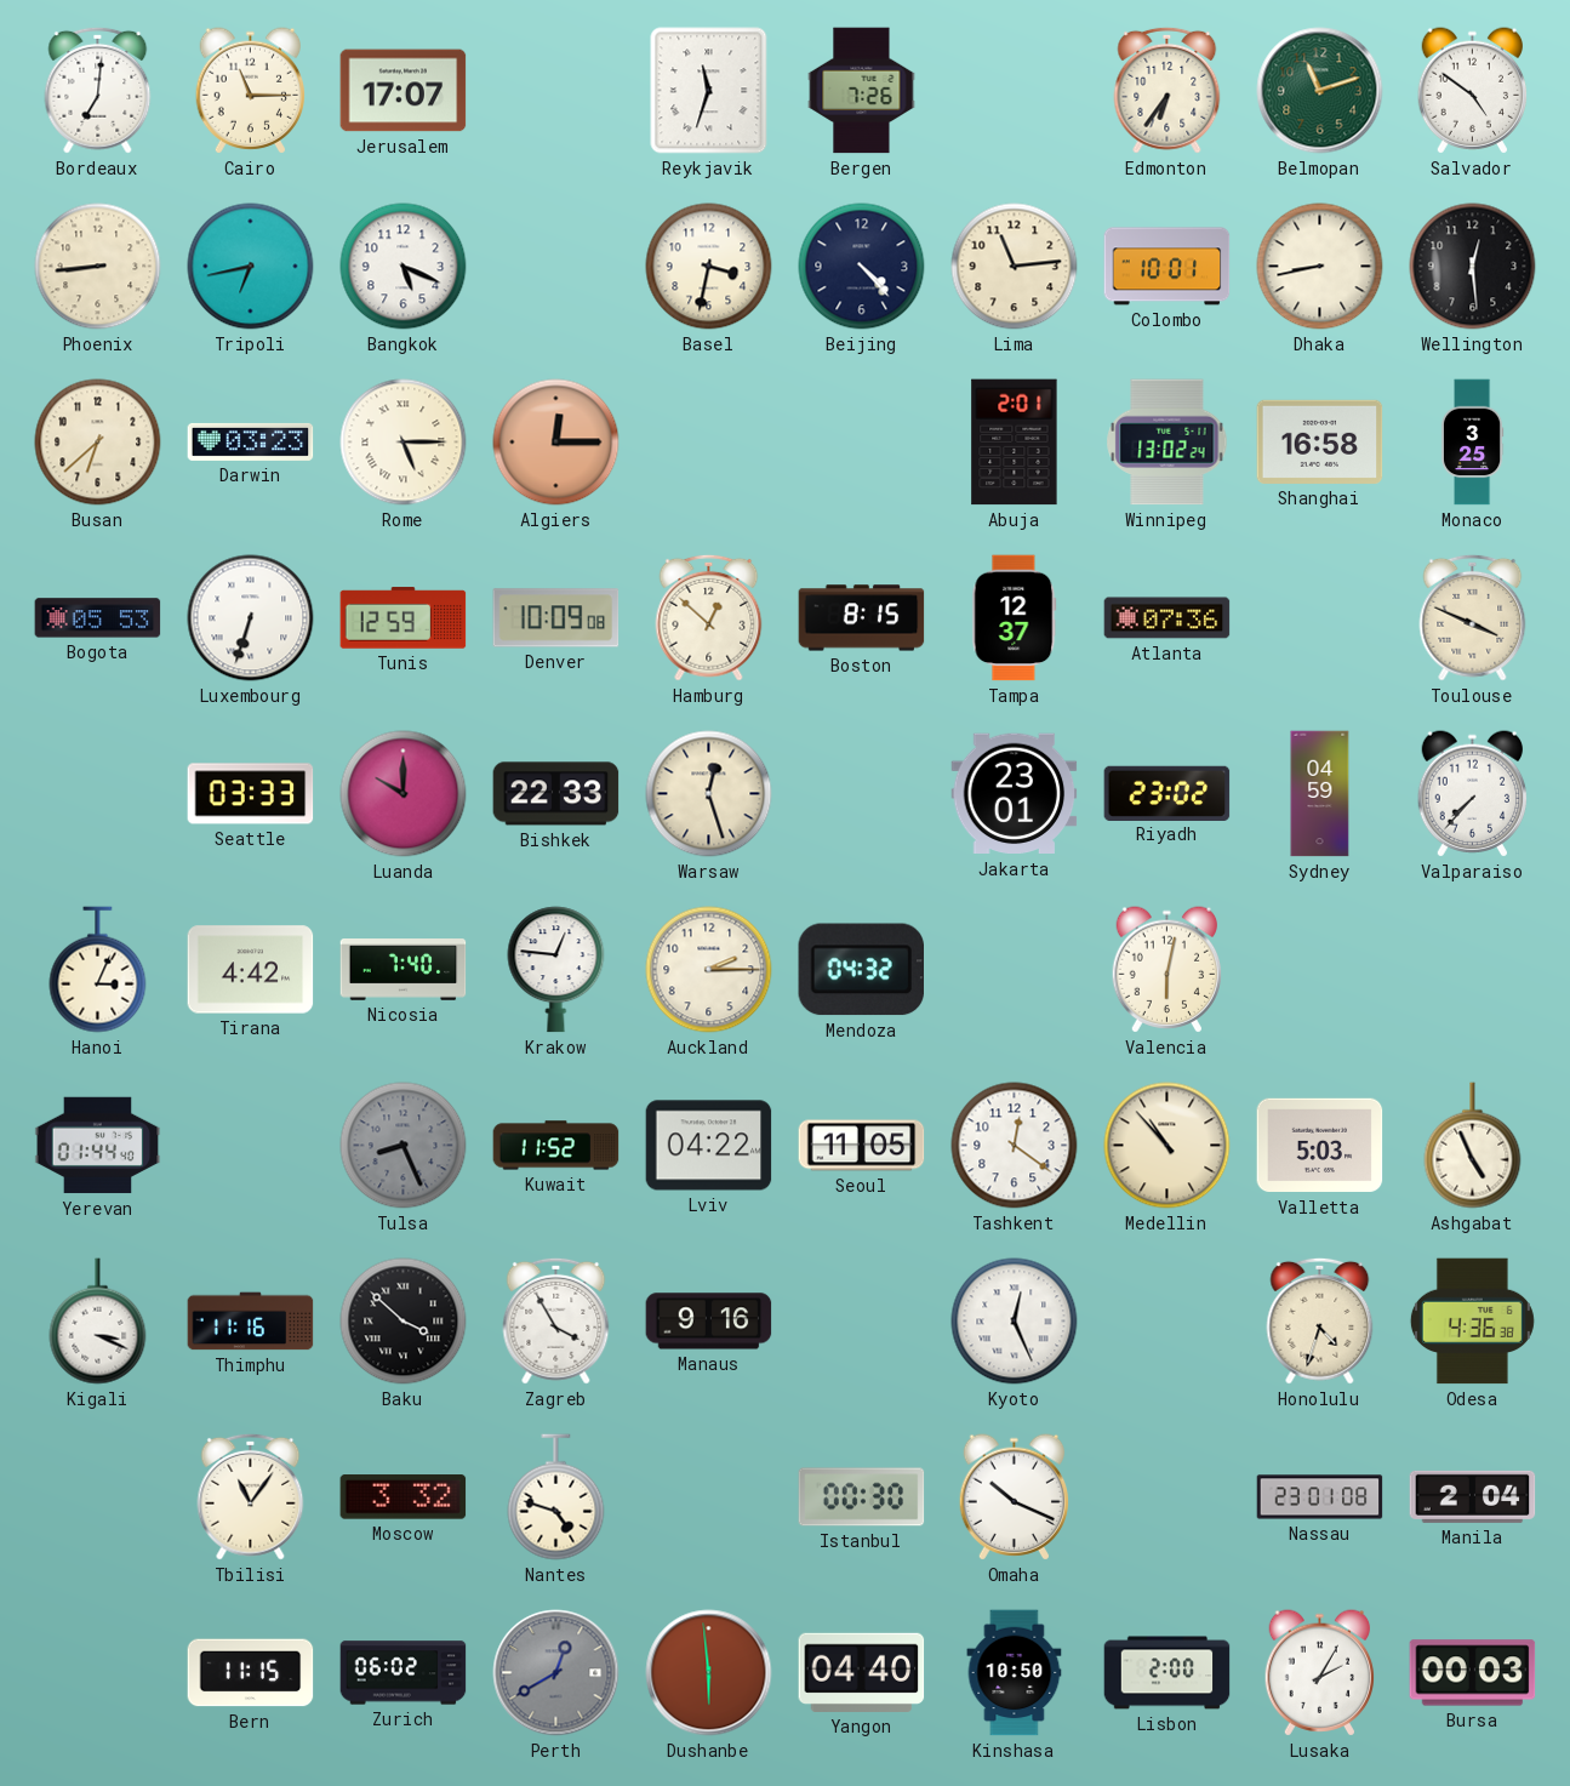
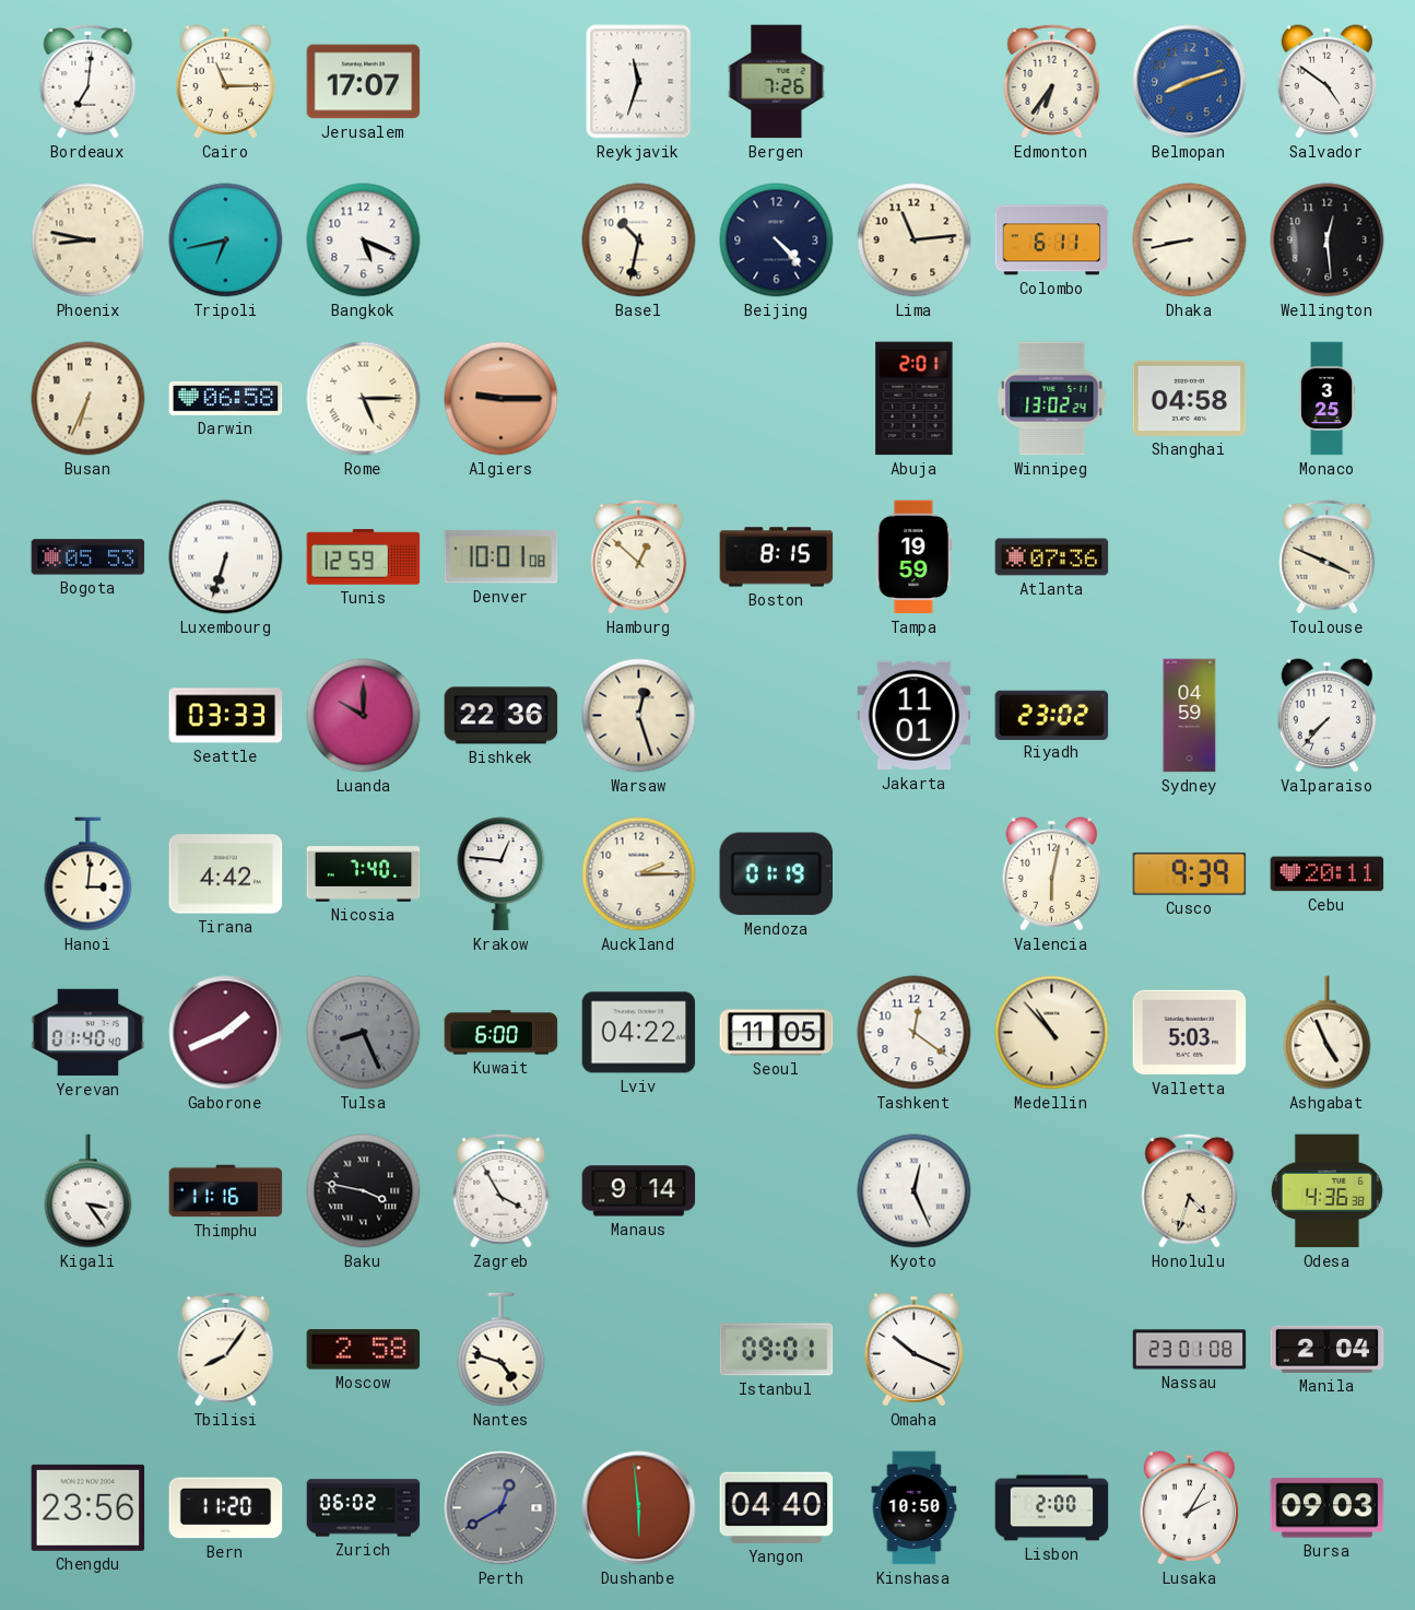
Belmopan: 11:12 -> 8:12
Belmopan dial: green -> blue
Phoenix: 8:44 -> 8:47
Basel: 3:32 -> 10:32
Colombo: 10:01 -> 6:11
Busan: 6:38 -> 6:34
Darwin: 03:23 -> 06:58
Algiers: 12:15 -> 9:15
Shanghai: 16:58 -> 04:58
Denver: 10:09 -> 10:01
Tampa: 12:37 -> 19:59
Bishkek: 22:33 -> 22:36
Jakarta: 23:01 -> 11:01
Hanoi: 3:04 -> 3:01
Mendoza: 04:32 -> 01:19
Cusco: none -> 9:39
Cebu: none -> 20:11
Yerevan: 01:44 -> 01:40
Gaborone: none -> 1:41
Kuwait: 11:52 -> 6:00
Kigali: 3:19 -> 3:24
Baku: 3:52 -> 3:47
Manaus: 9:16 -> 9:14
Tbilisi: 11:06 -> 8:06
Moscow: 3:32 -> 2:58
Istanbul: 00:30 -> 09:01
Chengdu: none -> 23:56
Bern: 11:15 -> 11:20
Bursa: 00:03 -> 09:03
